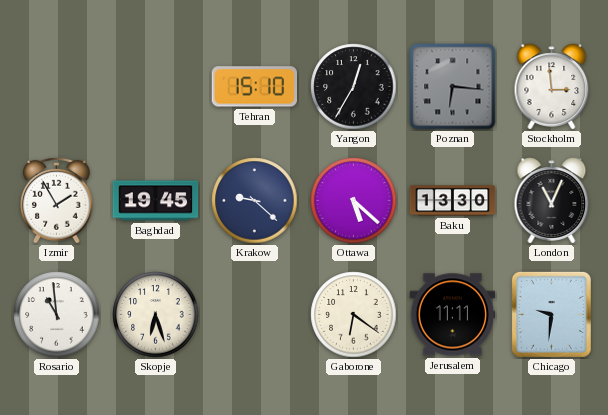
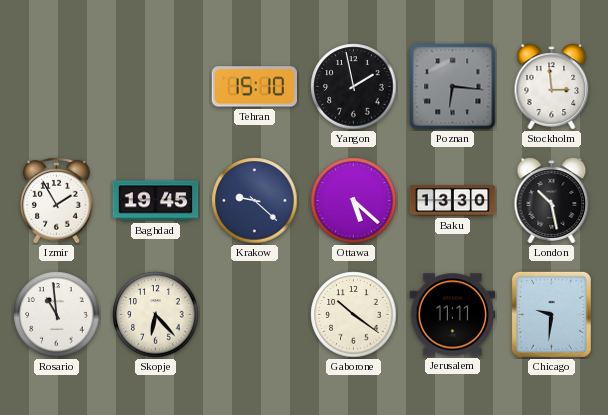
Yangon: 12:35 -> 1:58
London: 11:04 -> 10:28
Skopje: 6:27 -> 6:23
Gaborone: 6:21 -> 10:21
